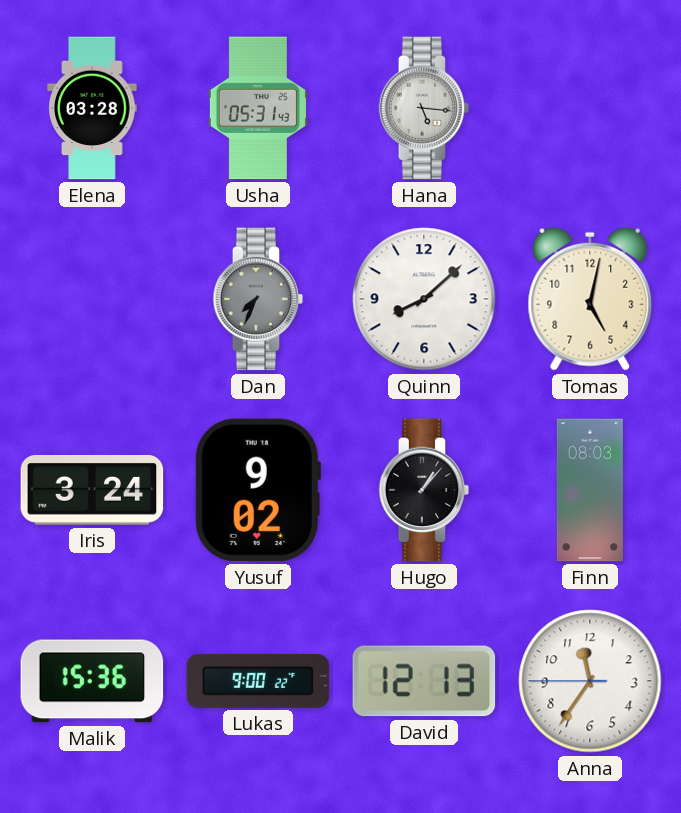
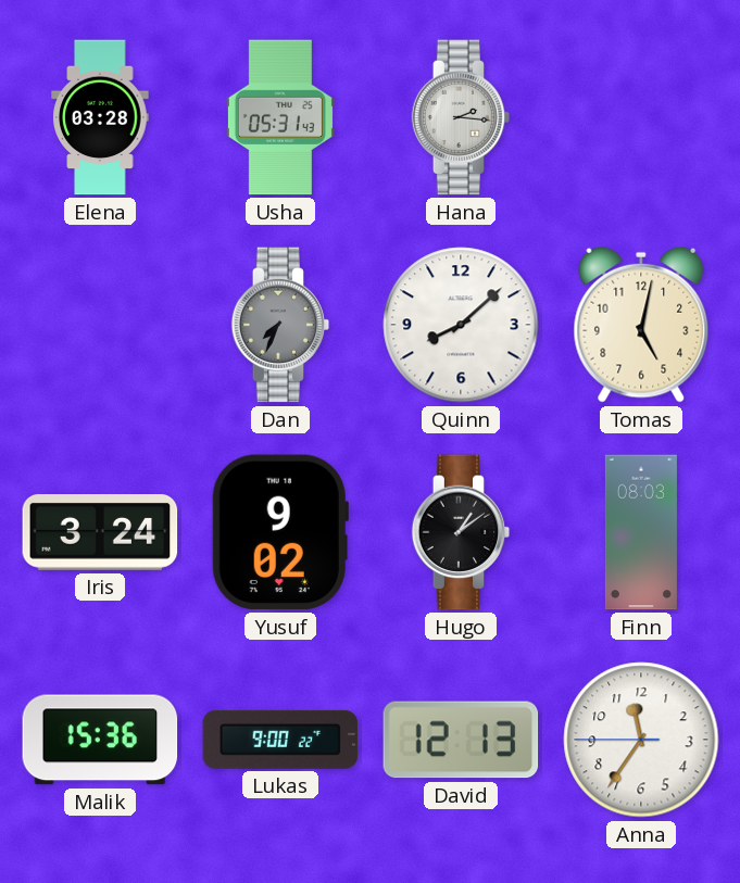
Hana: 5:16 -> 2:16
Hugo: 1:07 -> 1:09
